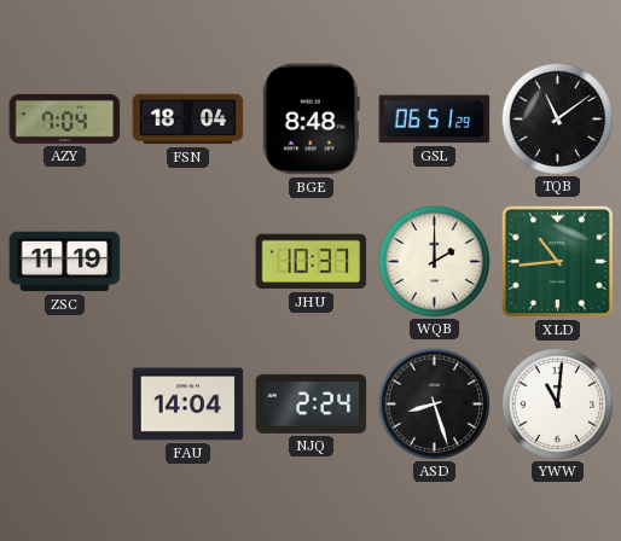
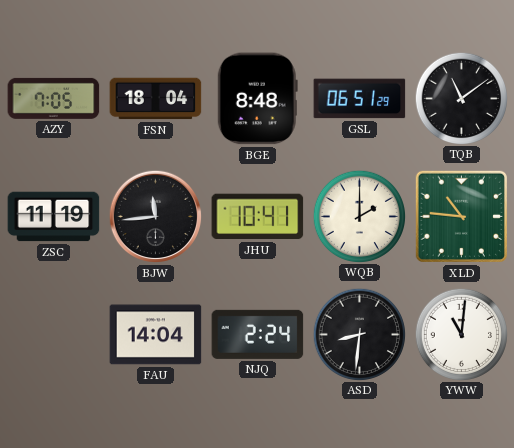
AZY: 7:04 -> 7:05
BJW: none -> 11:44
JHU: 10:37 -> 10:41
XLD: 10:44 -> 10:46
ASD: 8:27 -> 8:31
